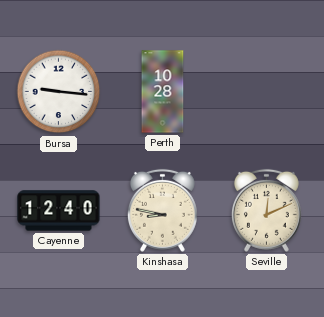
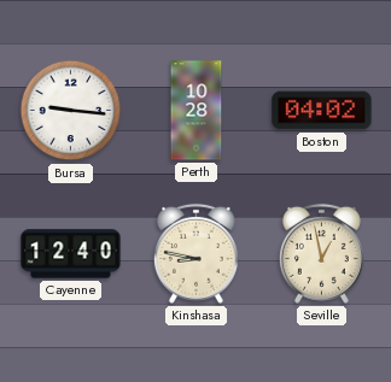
Boston: none -> 04:02
Seville: 12:11 -> 12:58
